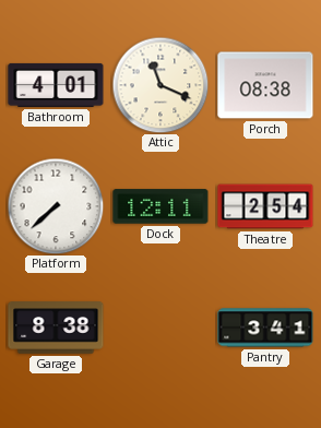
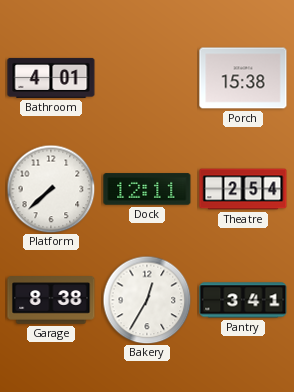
Attic: 11:19 -> none
Porch: 08:38 -> 15:38
Bakery: none -> 12:35
